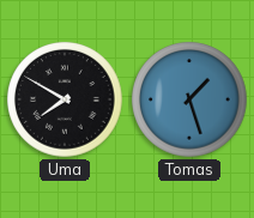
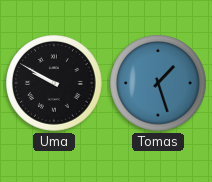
Uma: 7:50 -> 9:50
